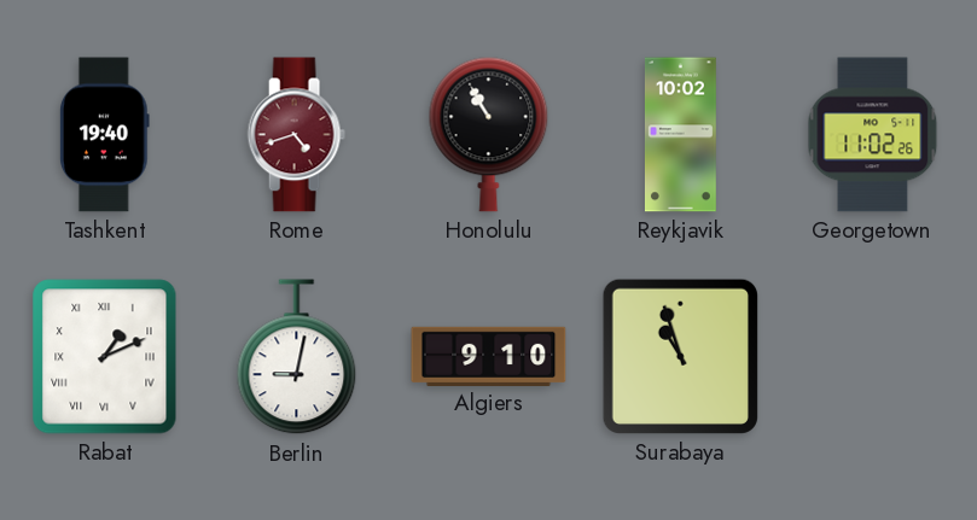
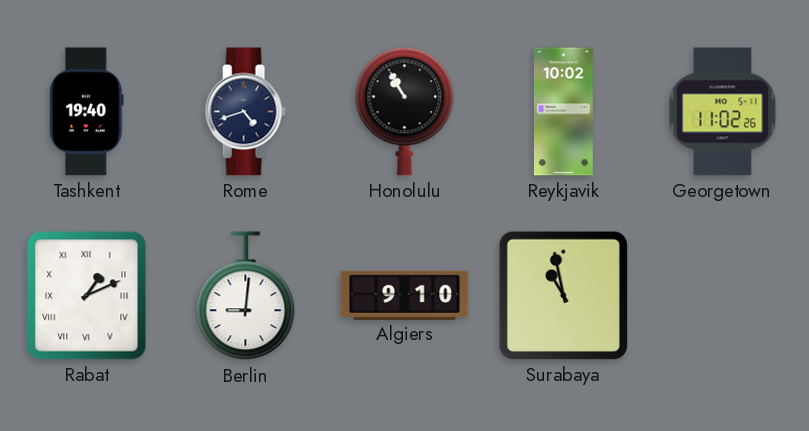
Rome dial: burgundy -> navy
Berlin: 9:02 -> 9:01
Surabaya: 10:57 -> 10:58
